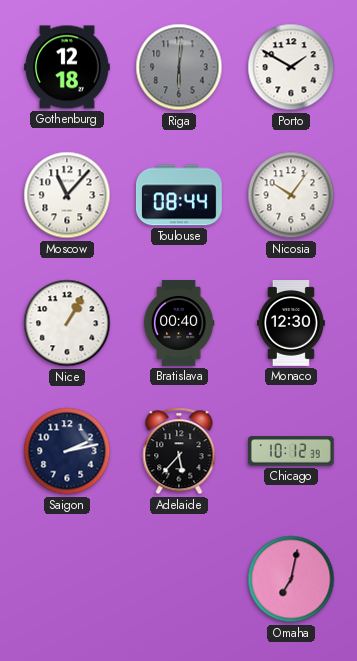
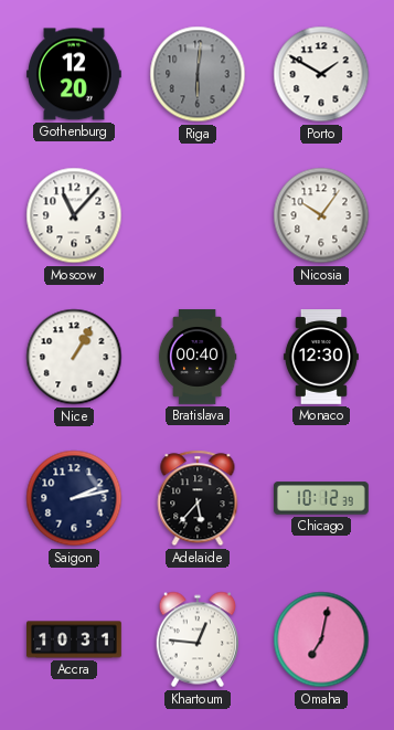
Gothenburg: 12:18 -> 12:20
Toulouse: 08:44 -> none
Accra: none -> 10:31
Khartoum: none -> 12:46
